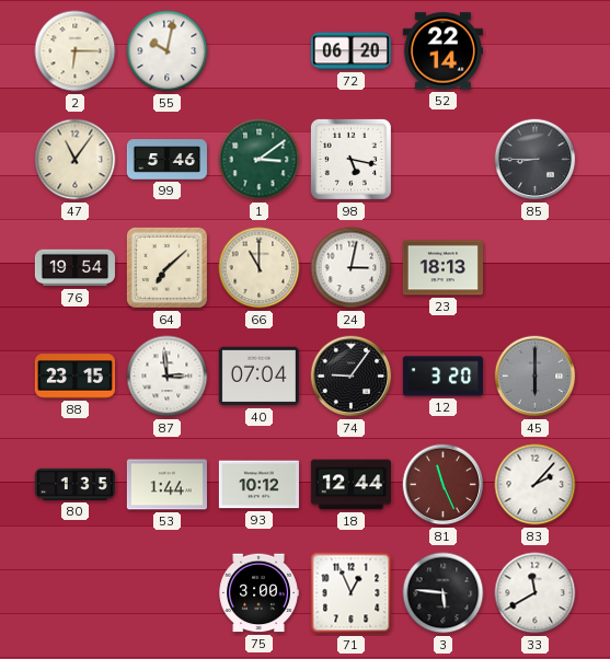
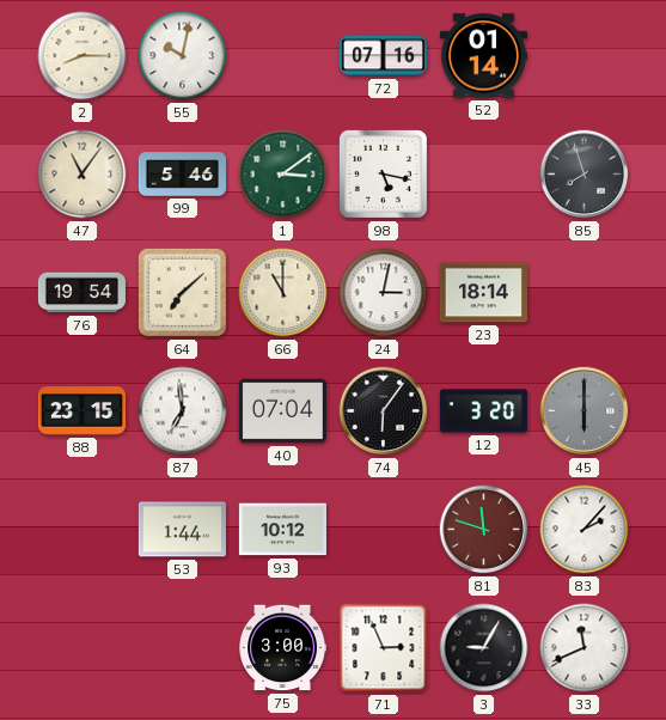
2: 6:15 -> 8:15
72: 06:20 -> 07:16
52: 22:14 -> 01:14
85: 8:45 -> 7:57
23: 18:13 -> 18:14
87: 2:59 -> 6:59
74: 9:06 -> 6:06
80: 1:35 -> none
18: 12:44 -> none
81: 11:26 -> 11:48
71: 12:56 -> 2:56
3: 5:46 -> 9:05
33: 11:40 -> 11:41
